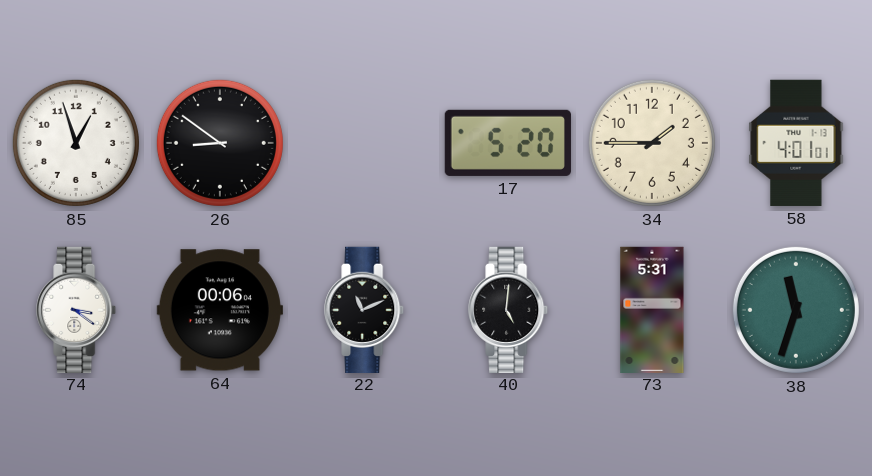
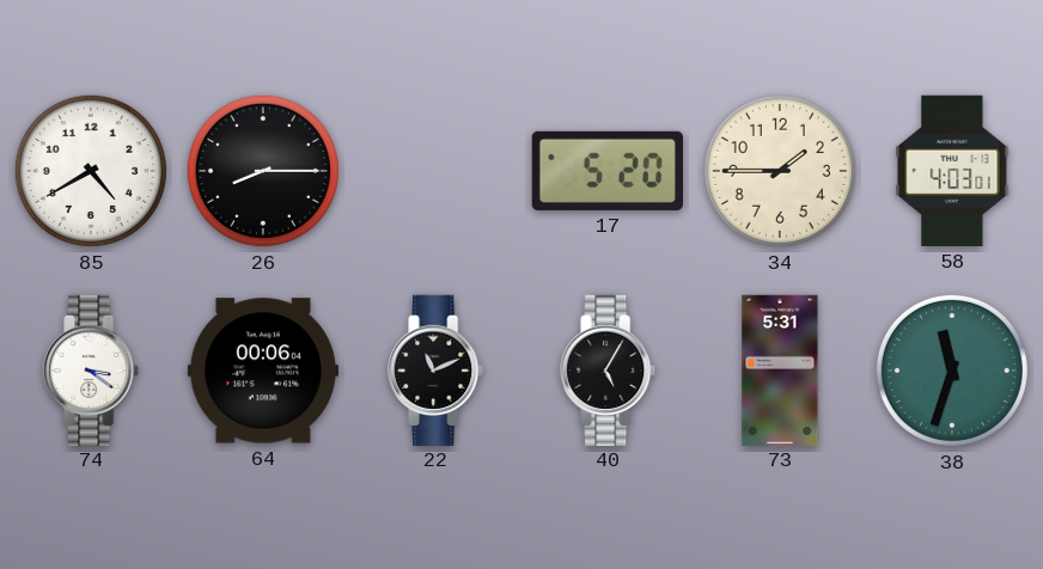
85: 12:57 -> 4:40
26: 8:51 -> 8:15
58: 4:01 -> 4:03
40: 5:01 -> 5:05
